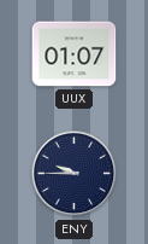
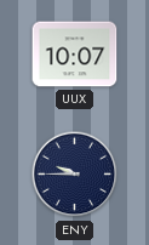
UUX: 01:07 -> 10:07
